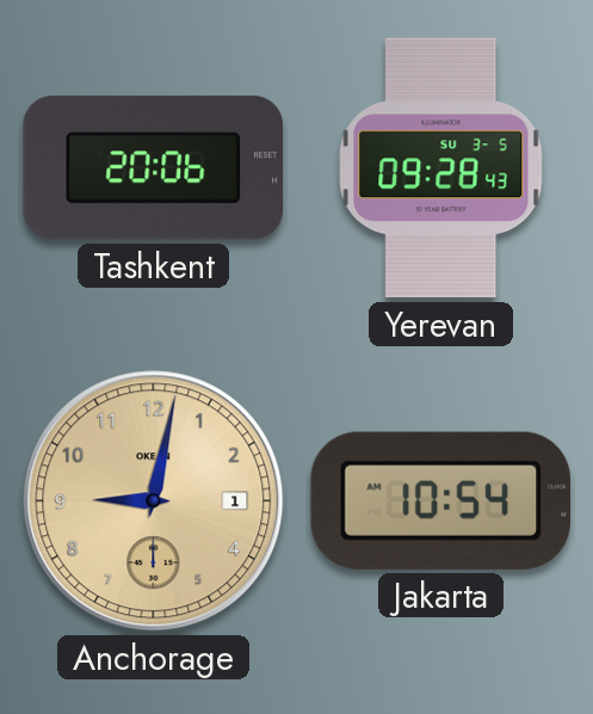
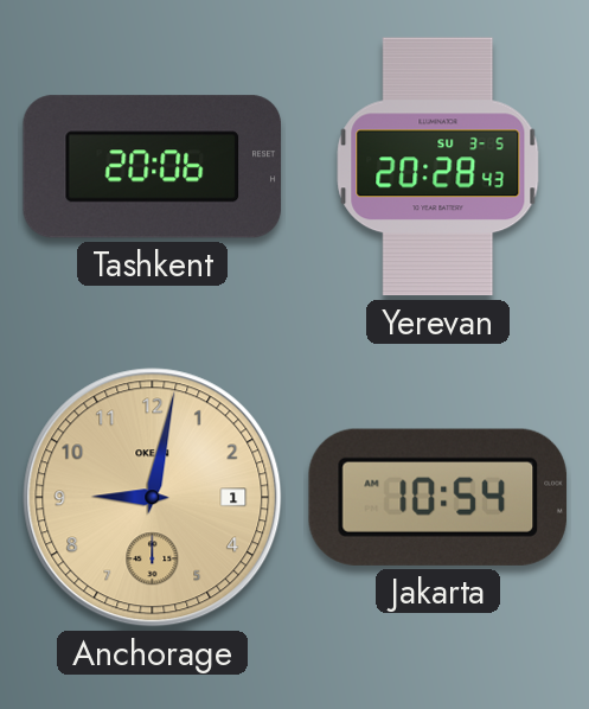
Yerevan: 09:28 -> 20:28
